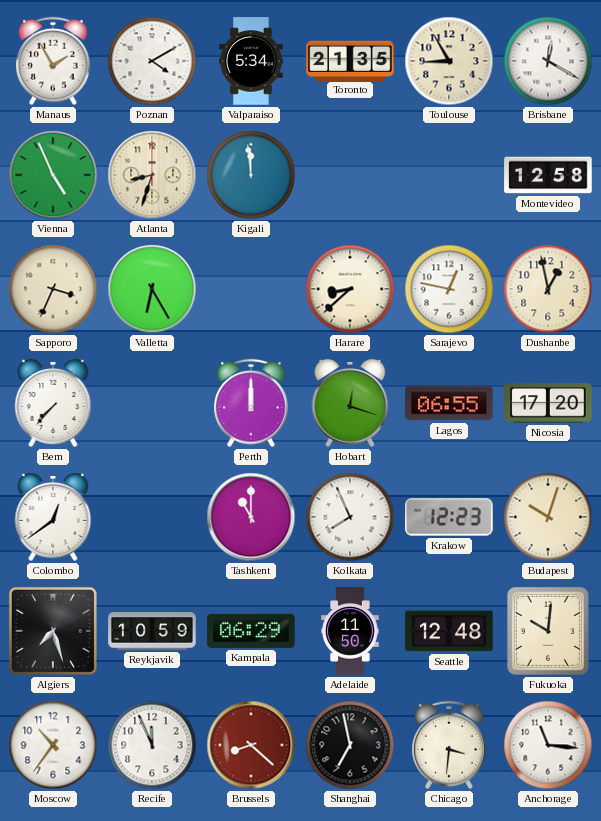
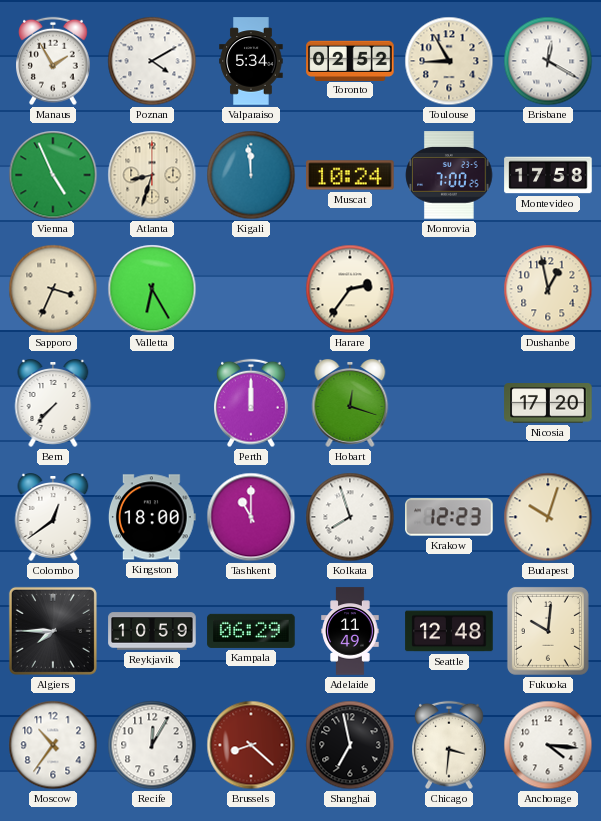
Toronto: 21:35 -> 02:52
Muscat: none -> 10:24
Monrovia: none -> 7:00
Montevideo: 12:58 -> 17:58
Harare: 8:38 -> 2:36
Sarajevo: 12:47 -> none
Lagos: 06:55 -> none
Kingston: none -> 18:00
Kolkata: 7:56 -> 7:57
Algiers: 7:27 -> 7:45
Adelaide: 11:50 -> 11:49
Recife: 11:56 -> 12:05
Anchorage: 11:16 -> 4:16
